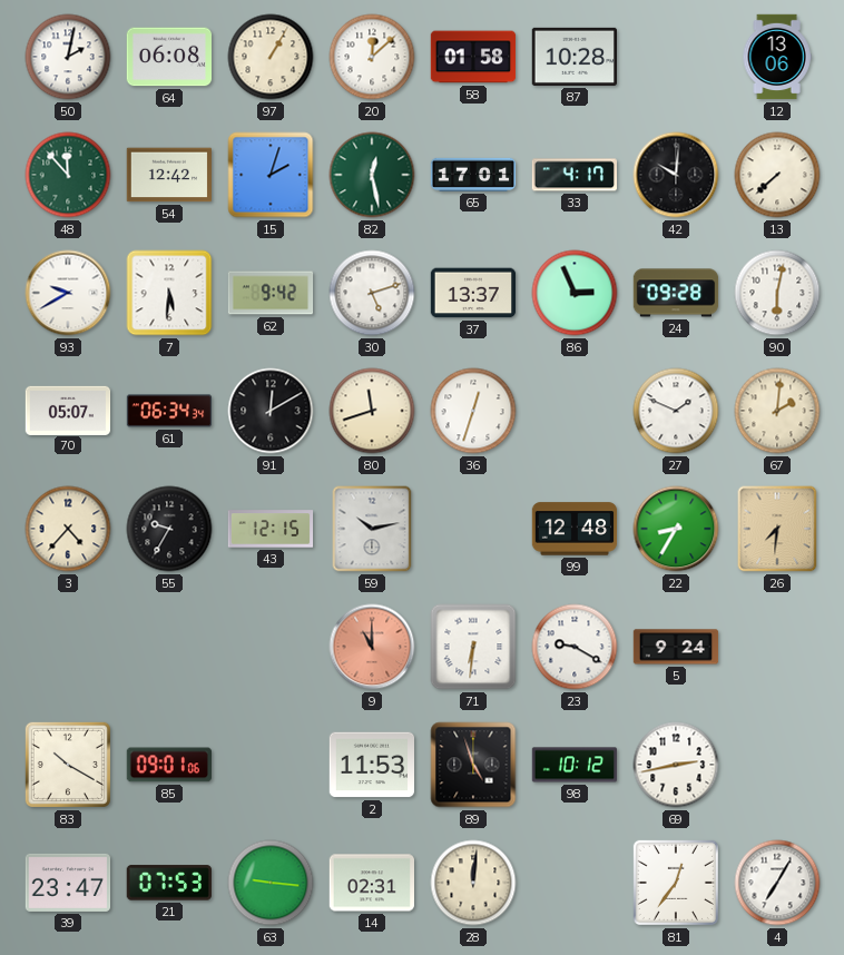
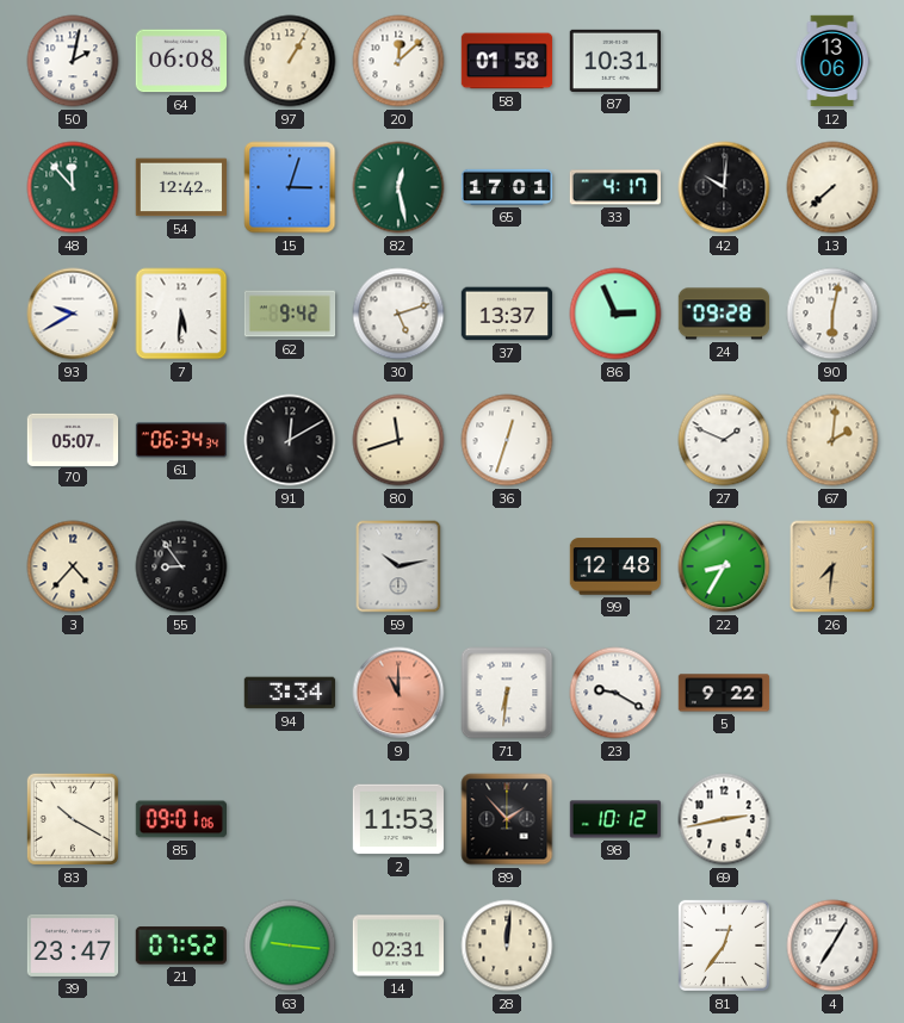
87: 10:28 -> 10:31
15: 2:03 -> 3:03
55: 9:35 -> 8:54
43: 12:15 -> none
94: none -> 3:34
5: 9:24 -> 9:22
89: 4:57 -> 1:53
21: 07:53 -> 07:52
